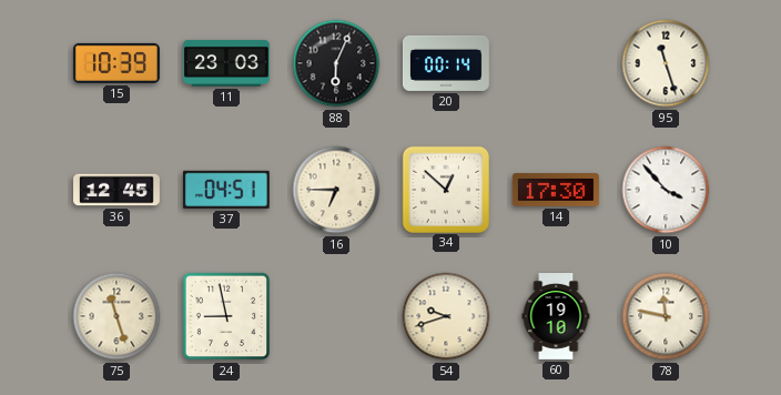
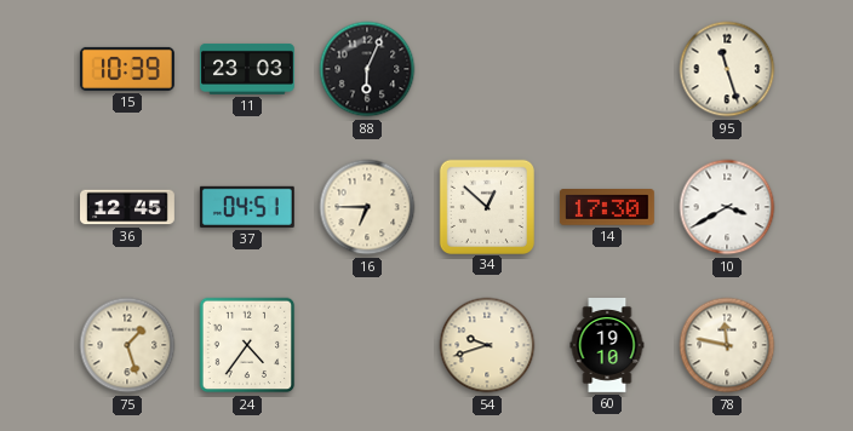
20: 00:14 -> none
10: 3:53 -> 3:40
75: 11:27 -> 1:27
24: 8:58 -> 4:36
